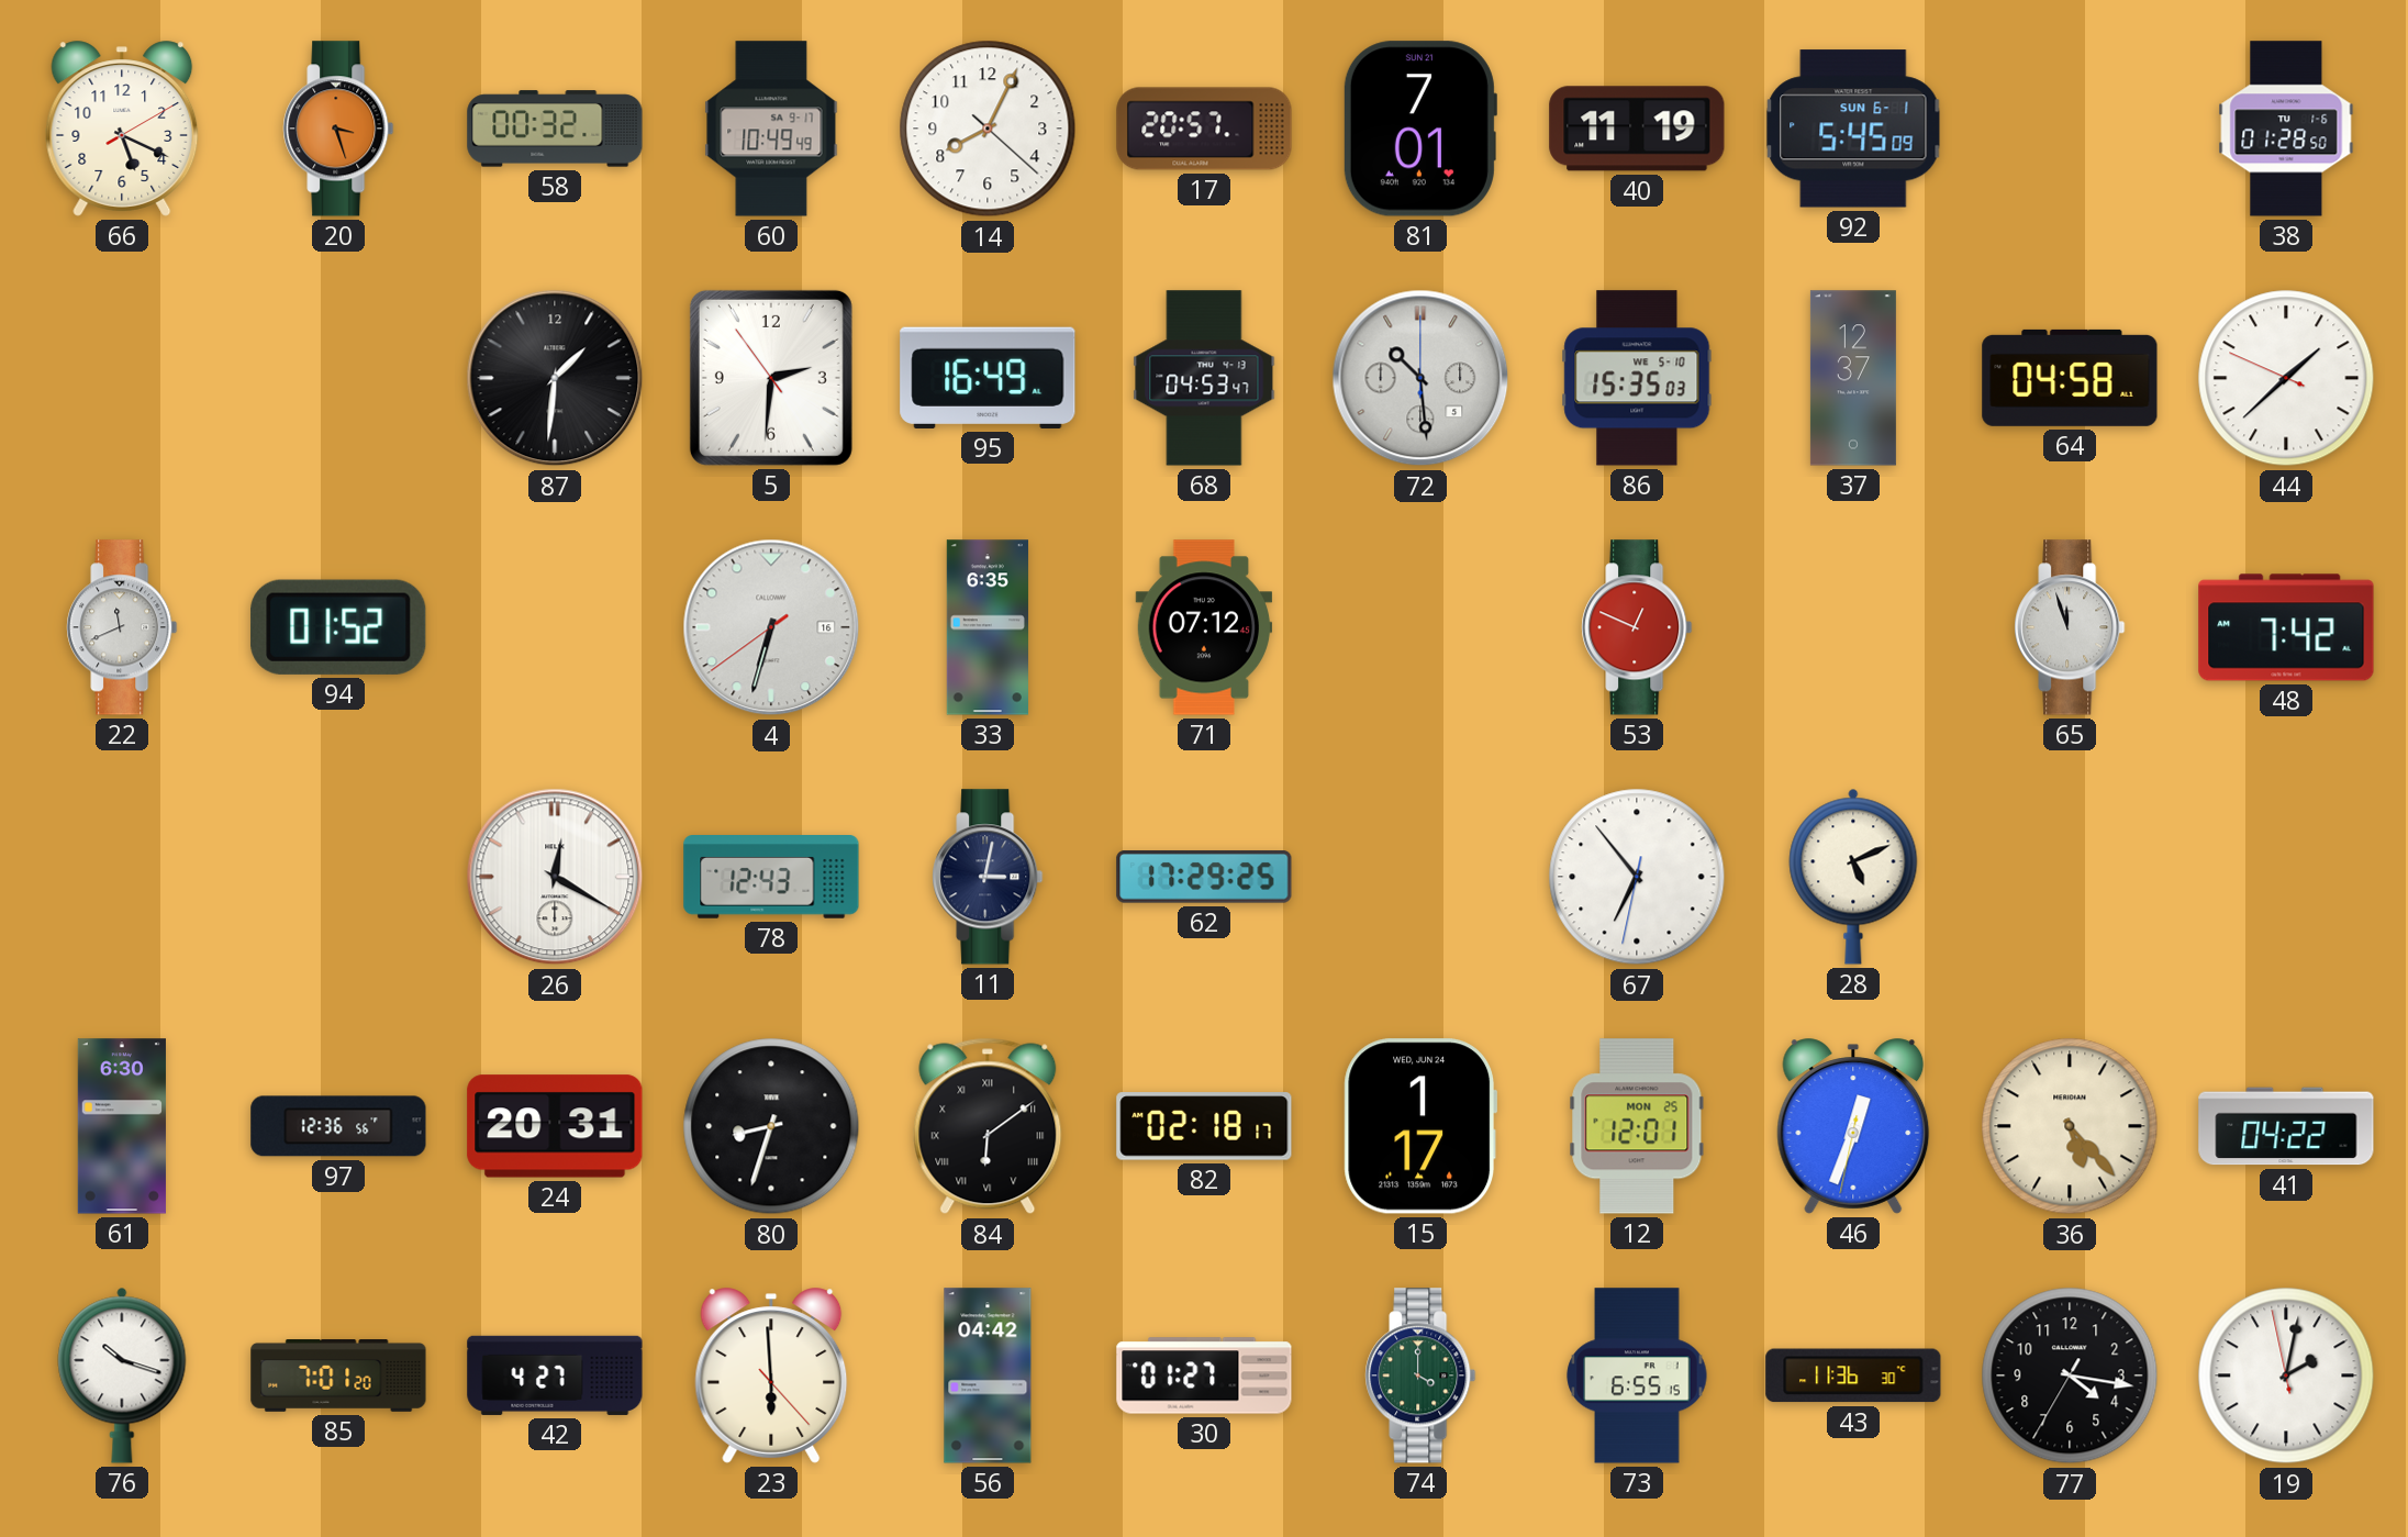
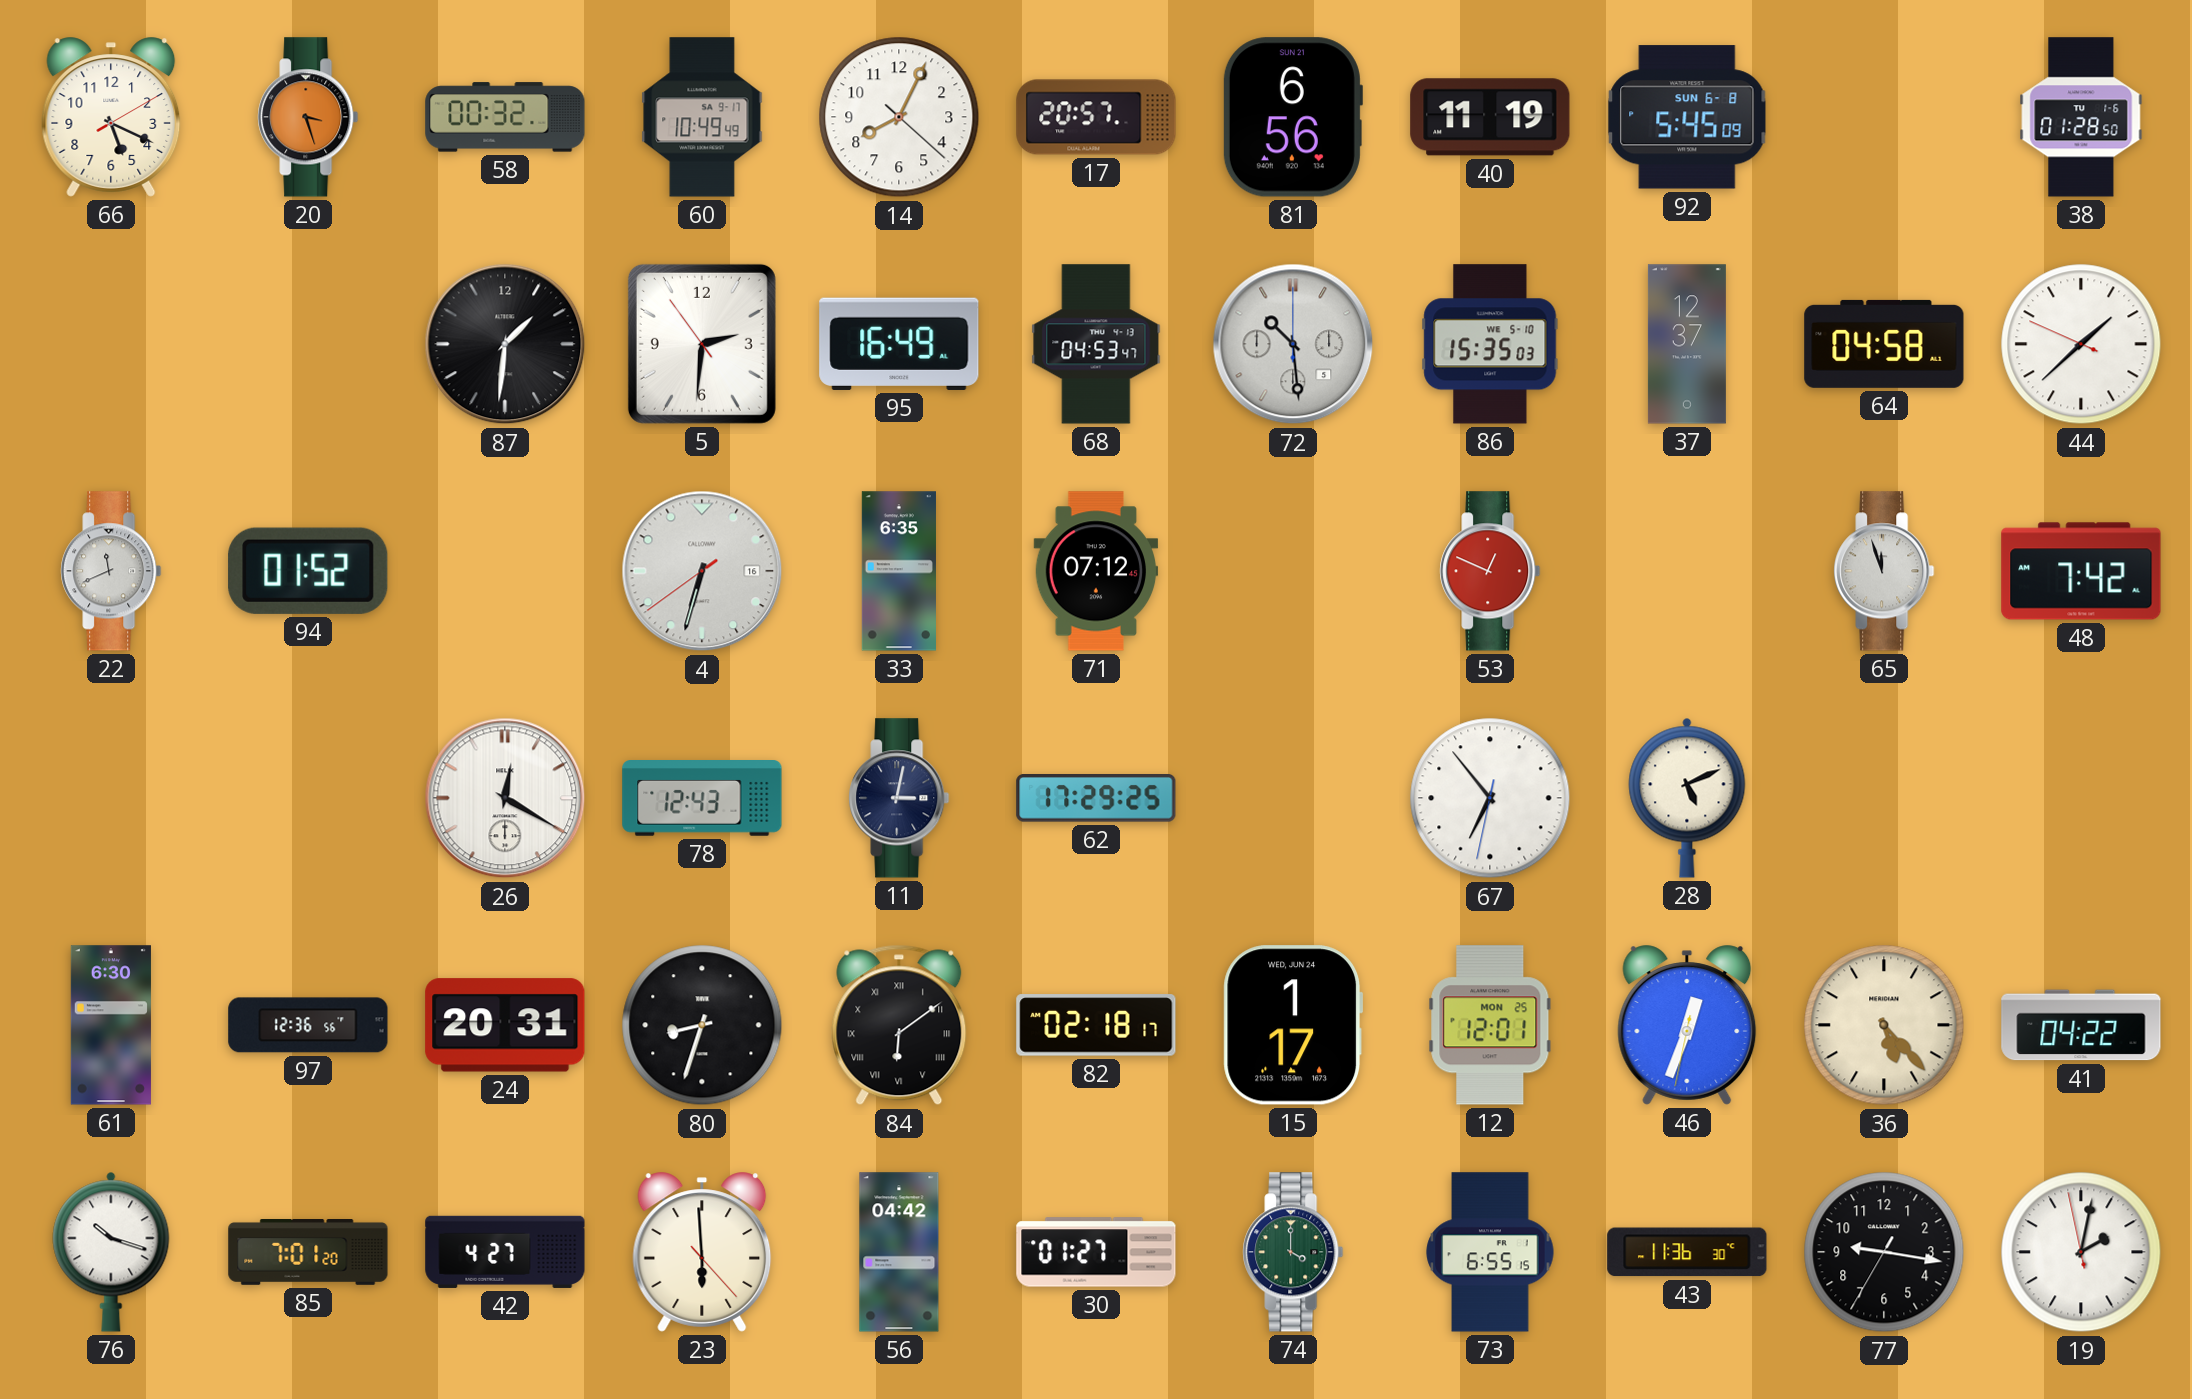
81: 7:01 -> 6:56
92 date: SUN 6-1 -> SUN 6-8
77: 4:16 -> 9:16
